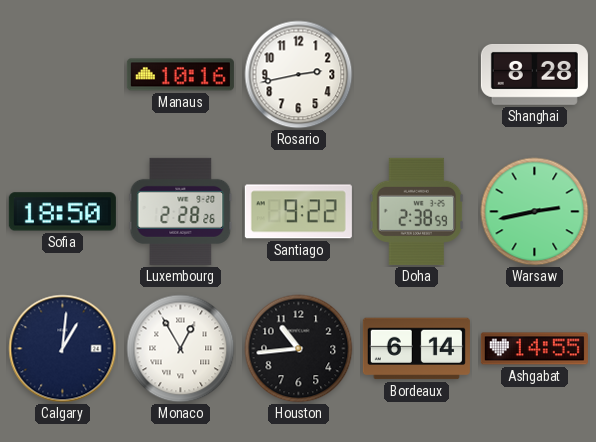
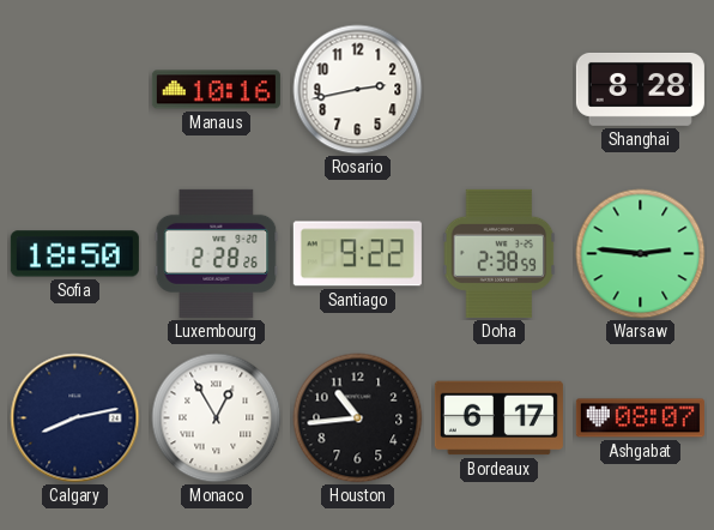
Warsaw: 2:43 -> 2:46
Calgary: 1:01 -> 8:13
Bordeaux: 6:14 -> 6:17
Ashgabat: 14:55 -> 08:07
